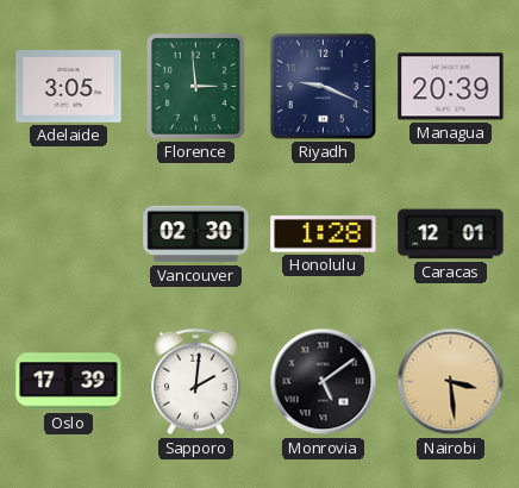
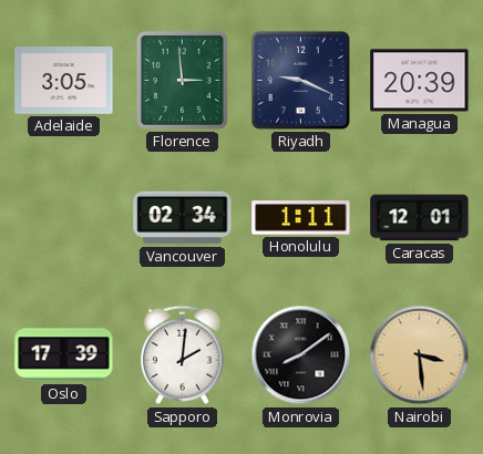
Vancouver: 02:30 -> 02:34
Honolulu: 1:28 -> 1:11
Monrovia: 5:09 -> 8:09
